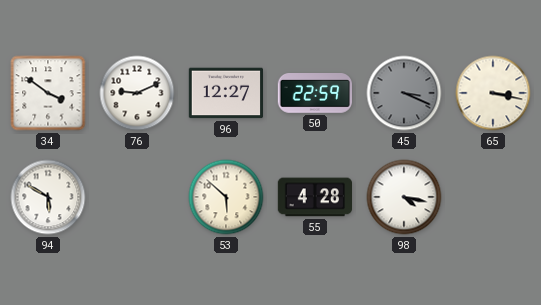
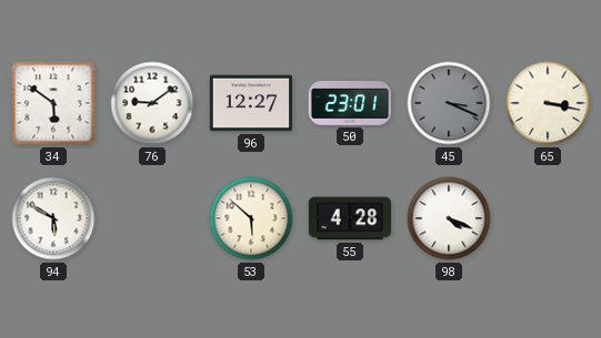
34: 3:51 -> 5:51
76: 9:11 -> 9:09
50: 22:59 -> 23:01
98: 4:17 -> 4:19
